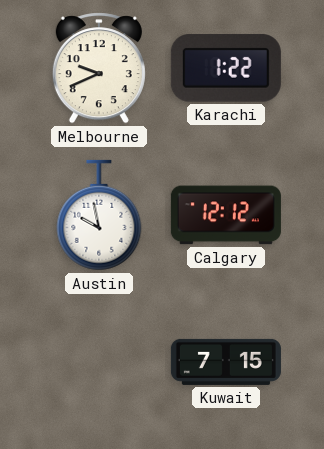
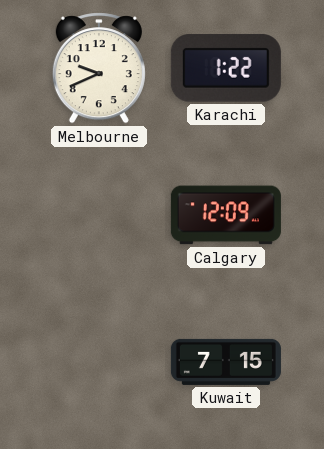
Austin: 9:58 -> none
Calgary: 12:12 -> 12:09
